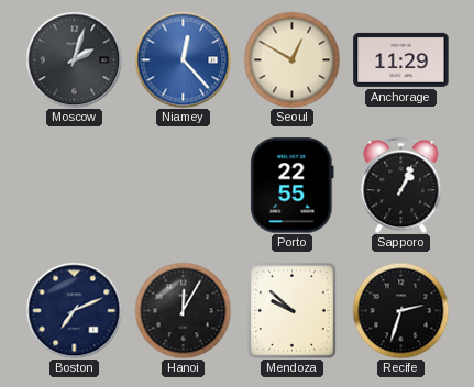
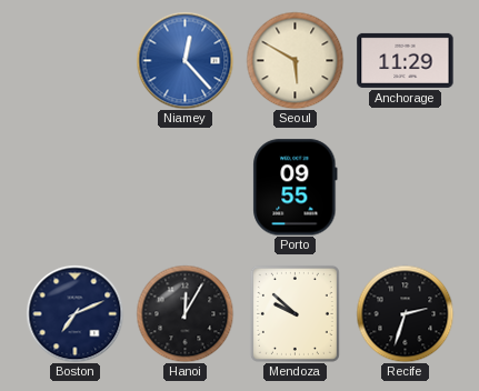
Moscow: 2:03 -> none
Seoul: 12:50 -> 5:50
Porto: 22:55 -> 09:55
Sapporo: 1:04 -> none
